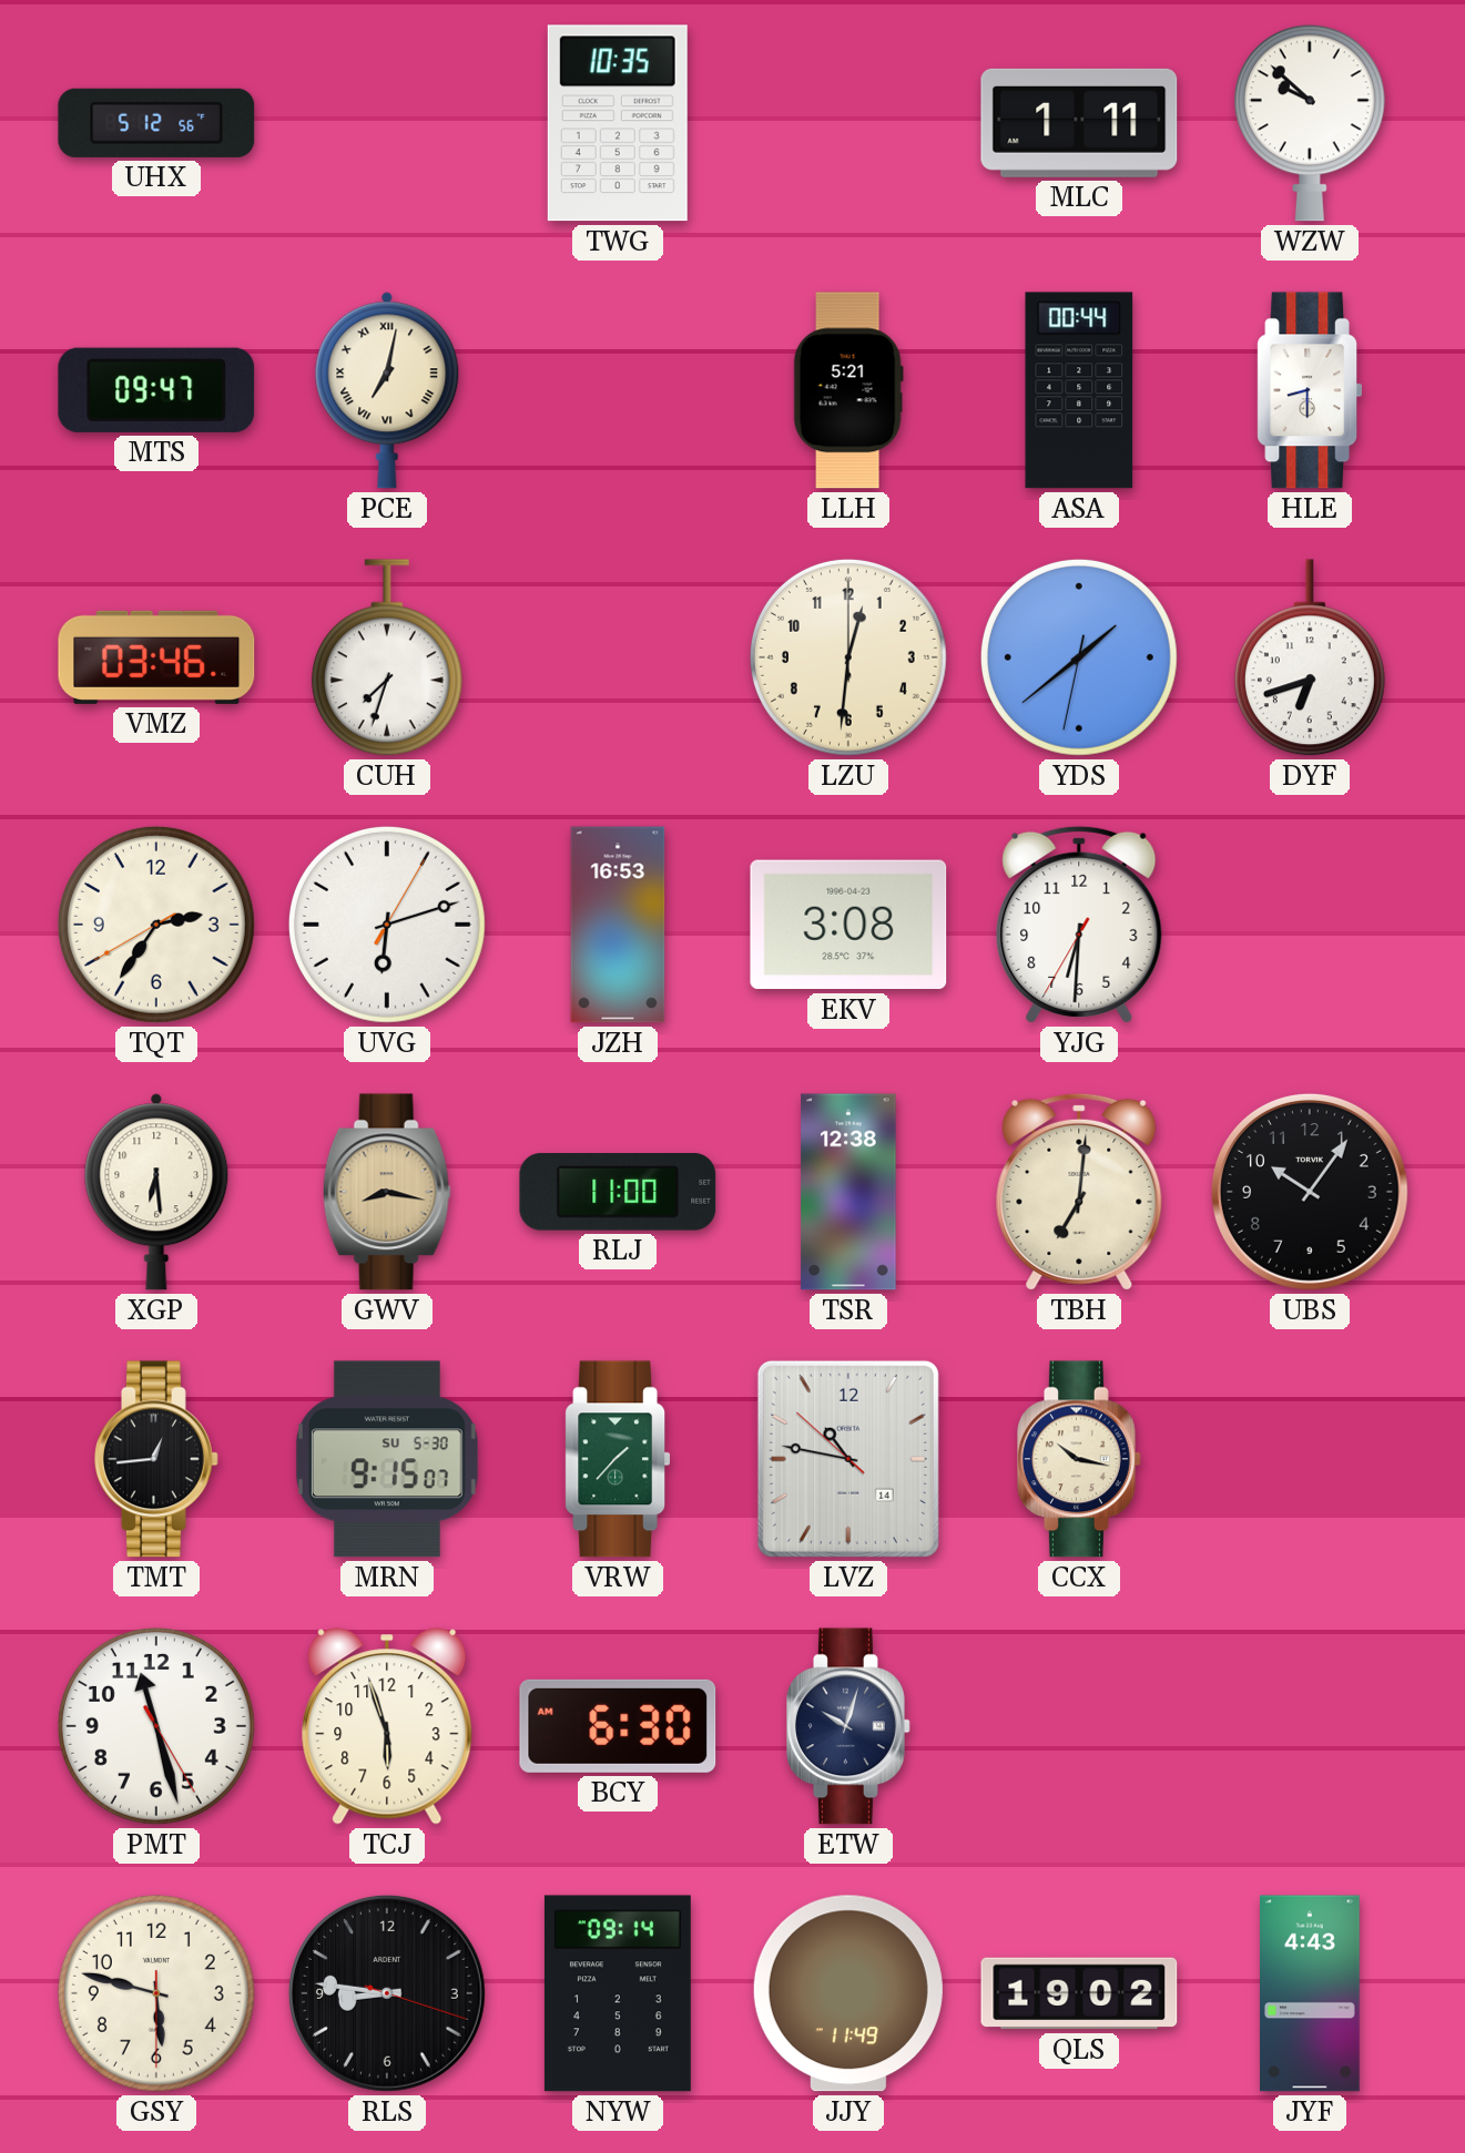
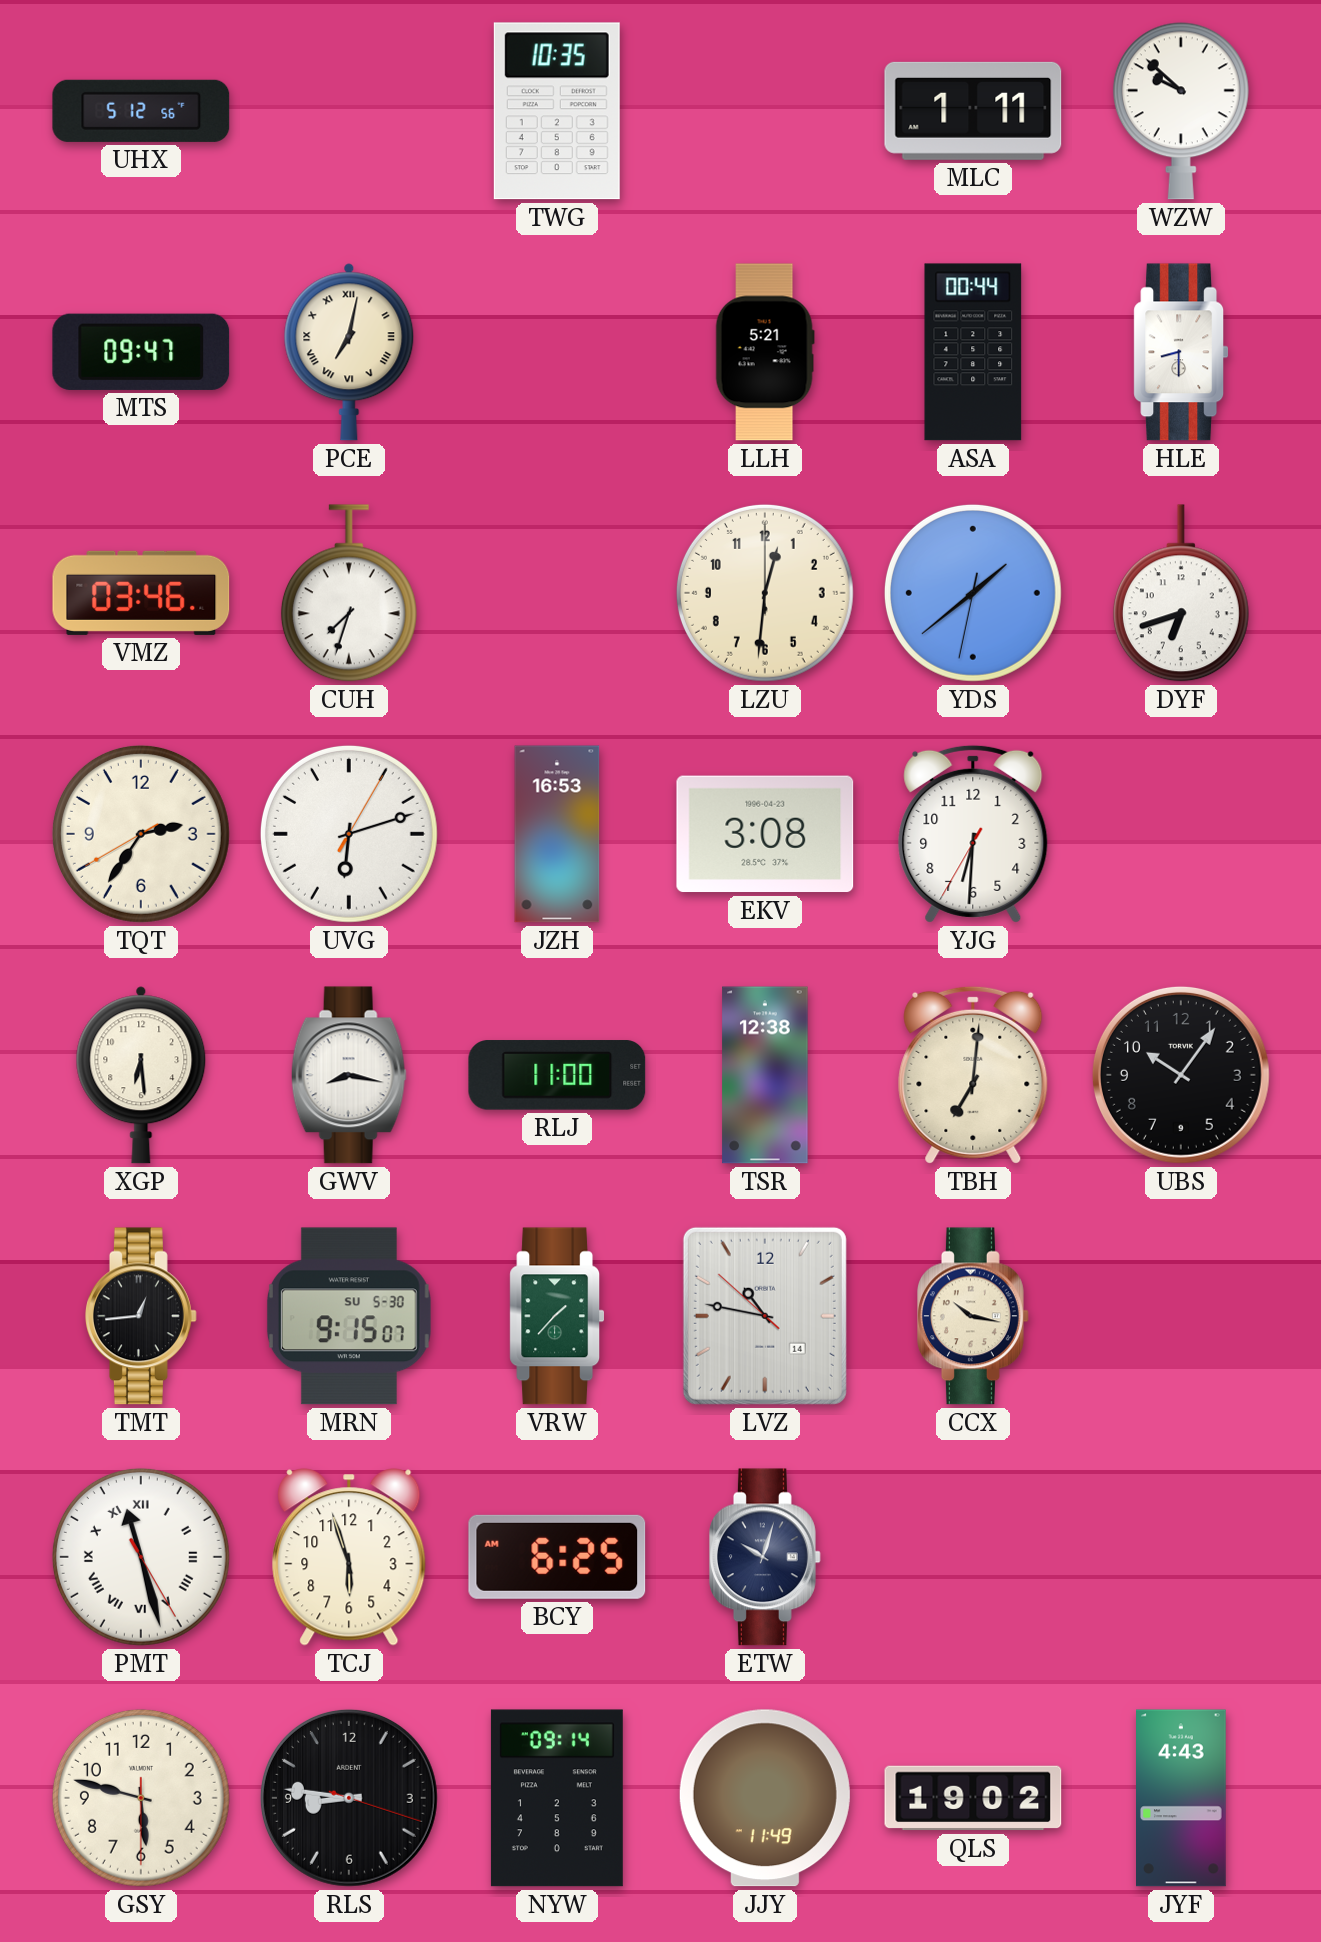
GWV dial: champagne -> white
PMT numerals: Arabic -> Roman
BCY: 6:30 -> 6:25
